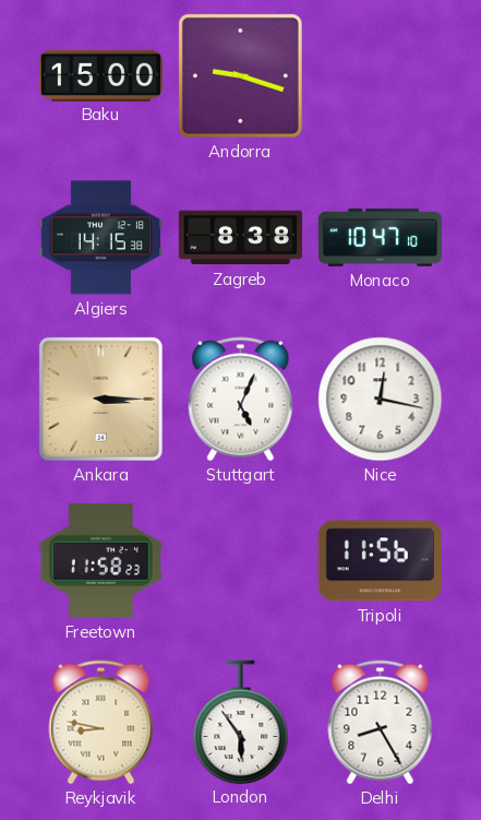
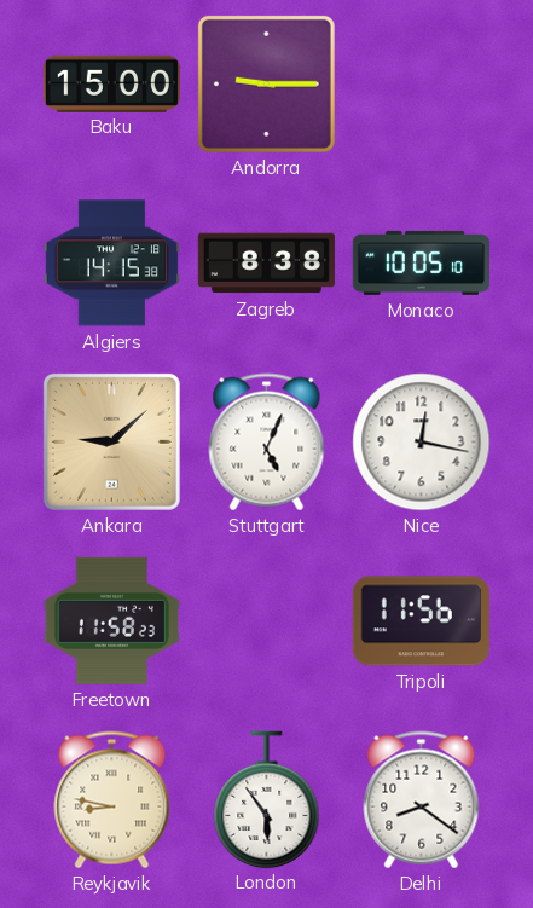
Andorra: 9:18 -> 9:15
Monaco: 10:47 -> 10:05
Ankara: 3:15 -> 9:08
Delhi: 8:25 -> 8:21
